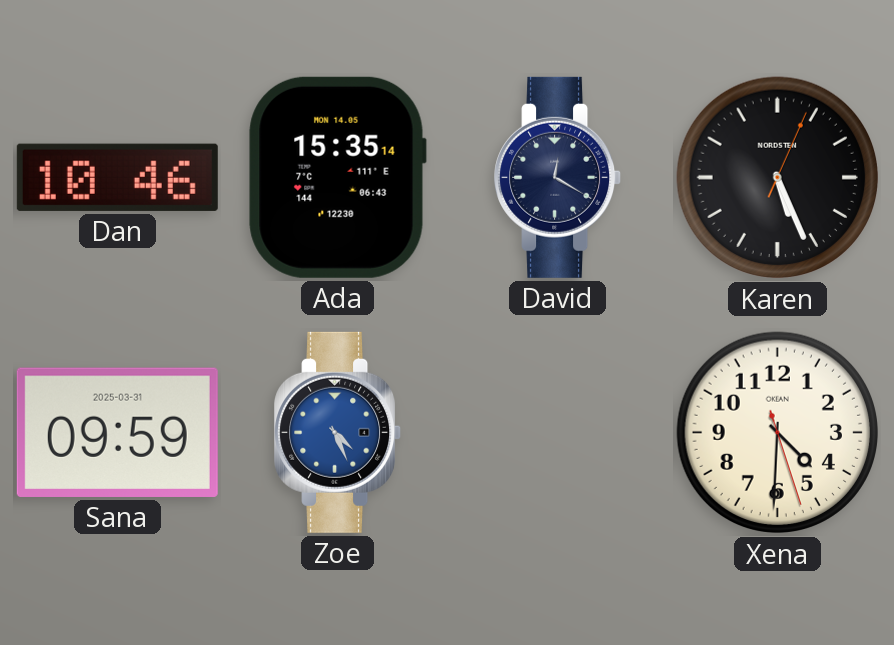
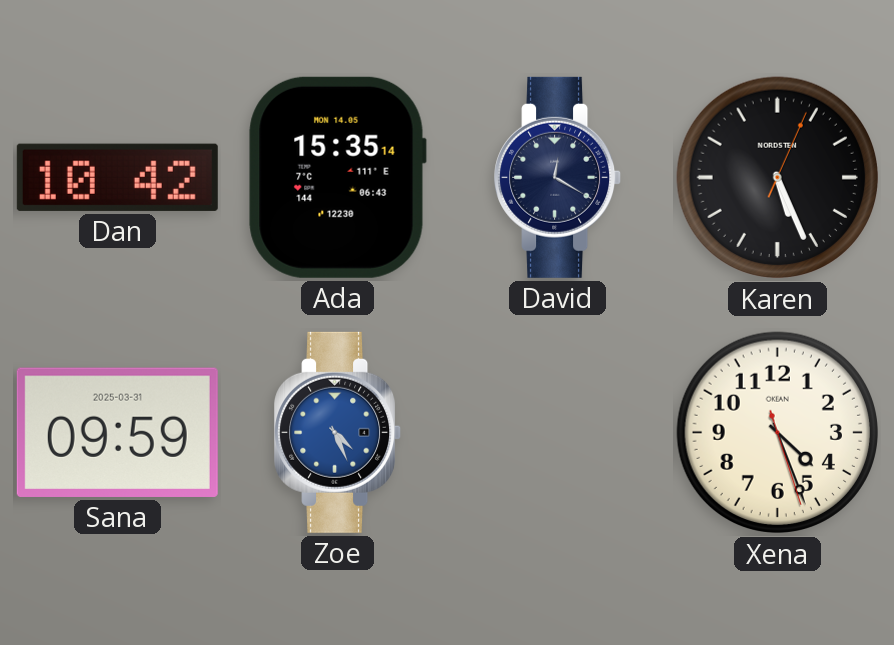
Dan: 10:46 -> 10:42
Xena: 4:30 -> 4:26
